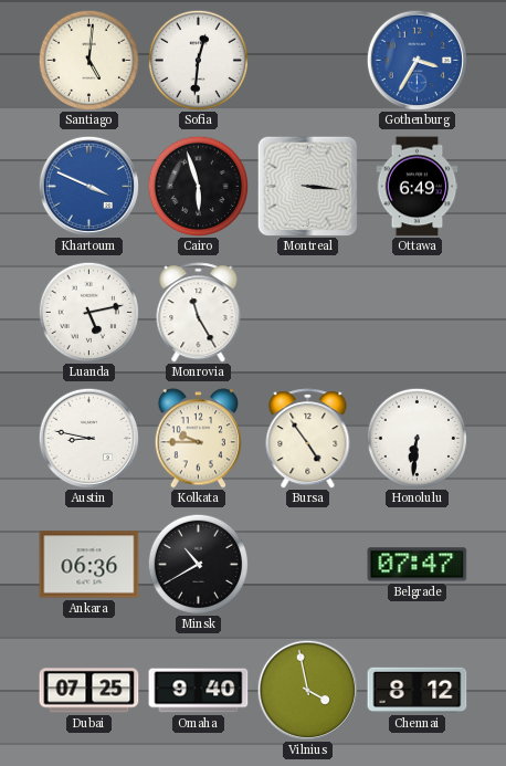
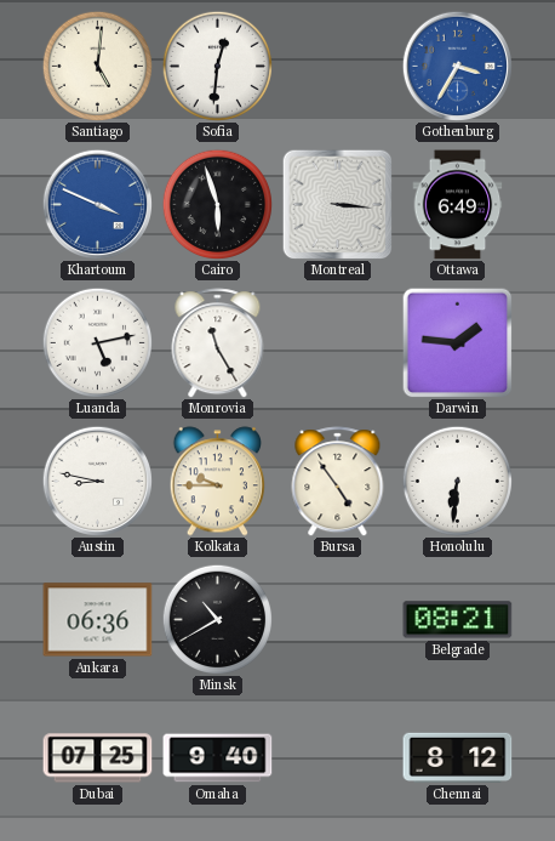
Darwin: none -> 1:46
Belgrade: 07:47 -> 08:21
Vilnius: 3:58 -> none
